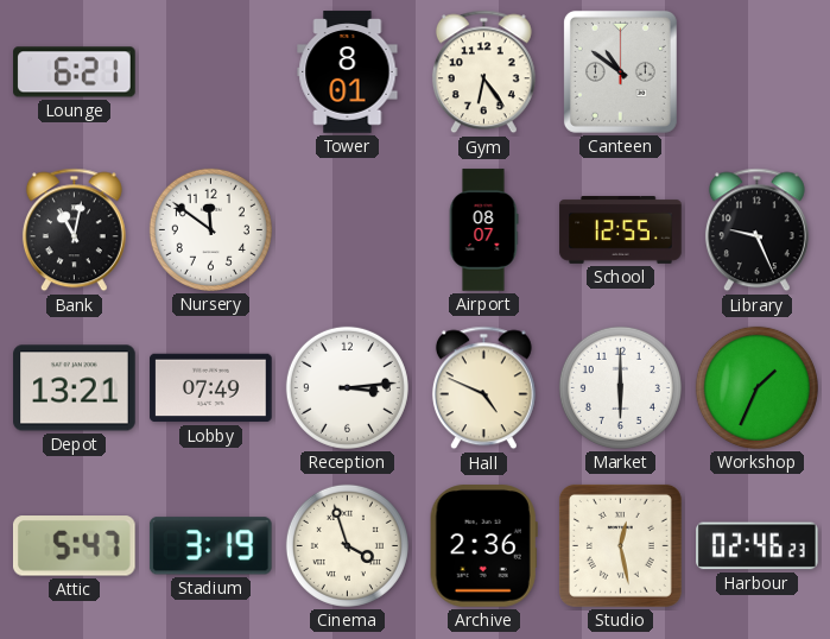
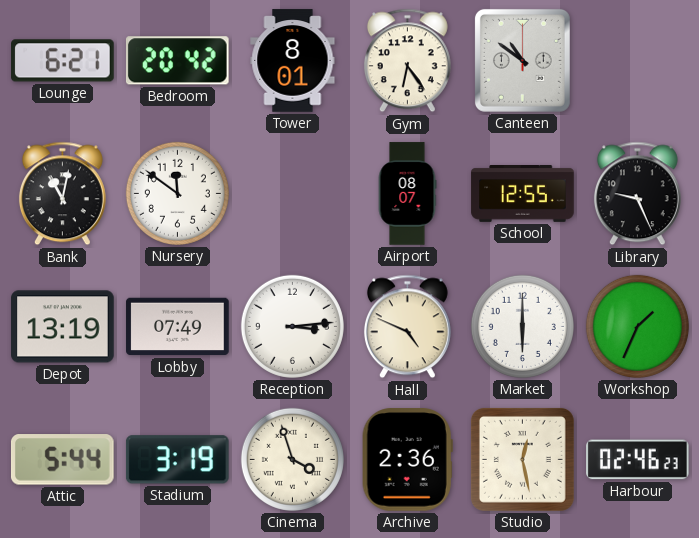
Bedroom: none -> 20:42
Depot: 13:21 -> 13:19
Attic: 5:47 -> 5:44
